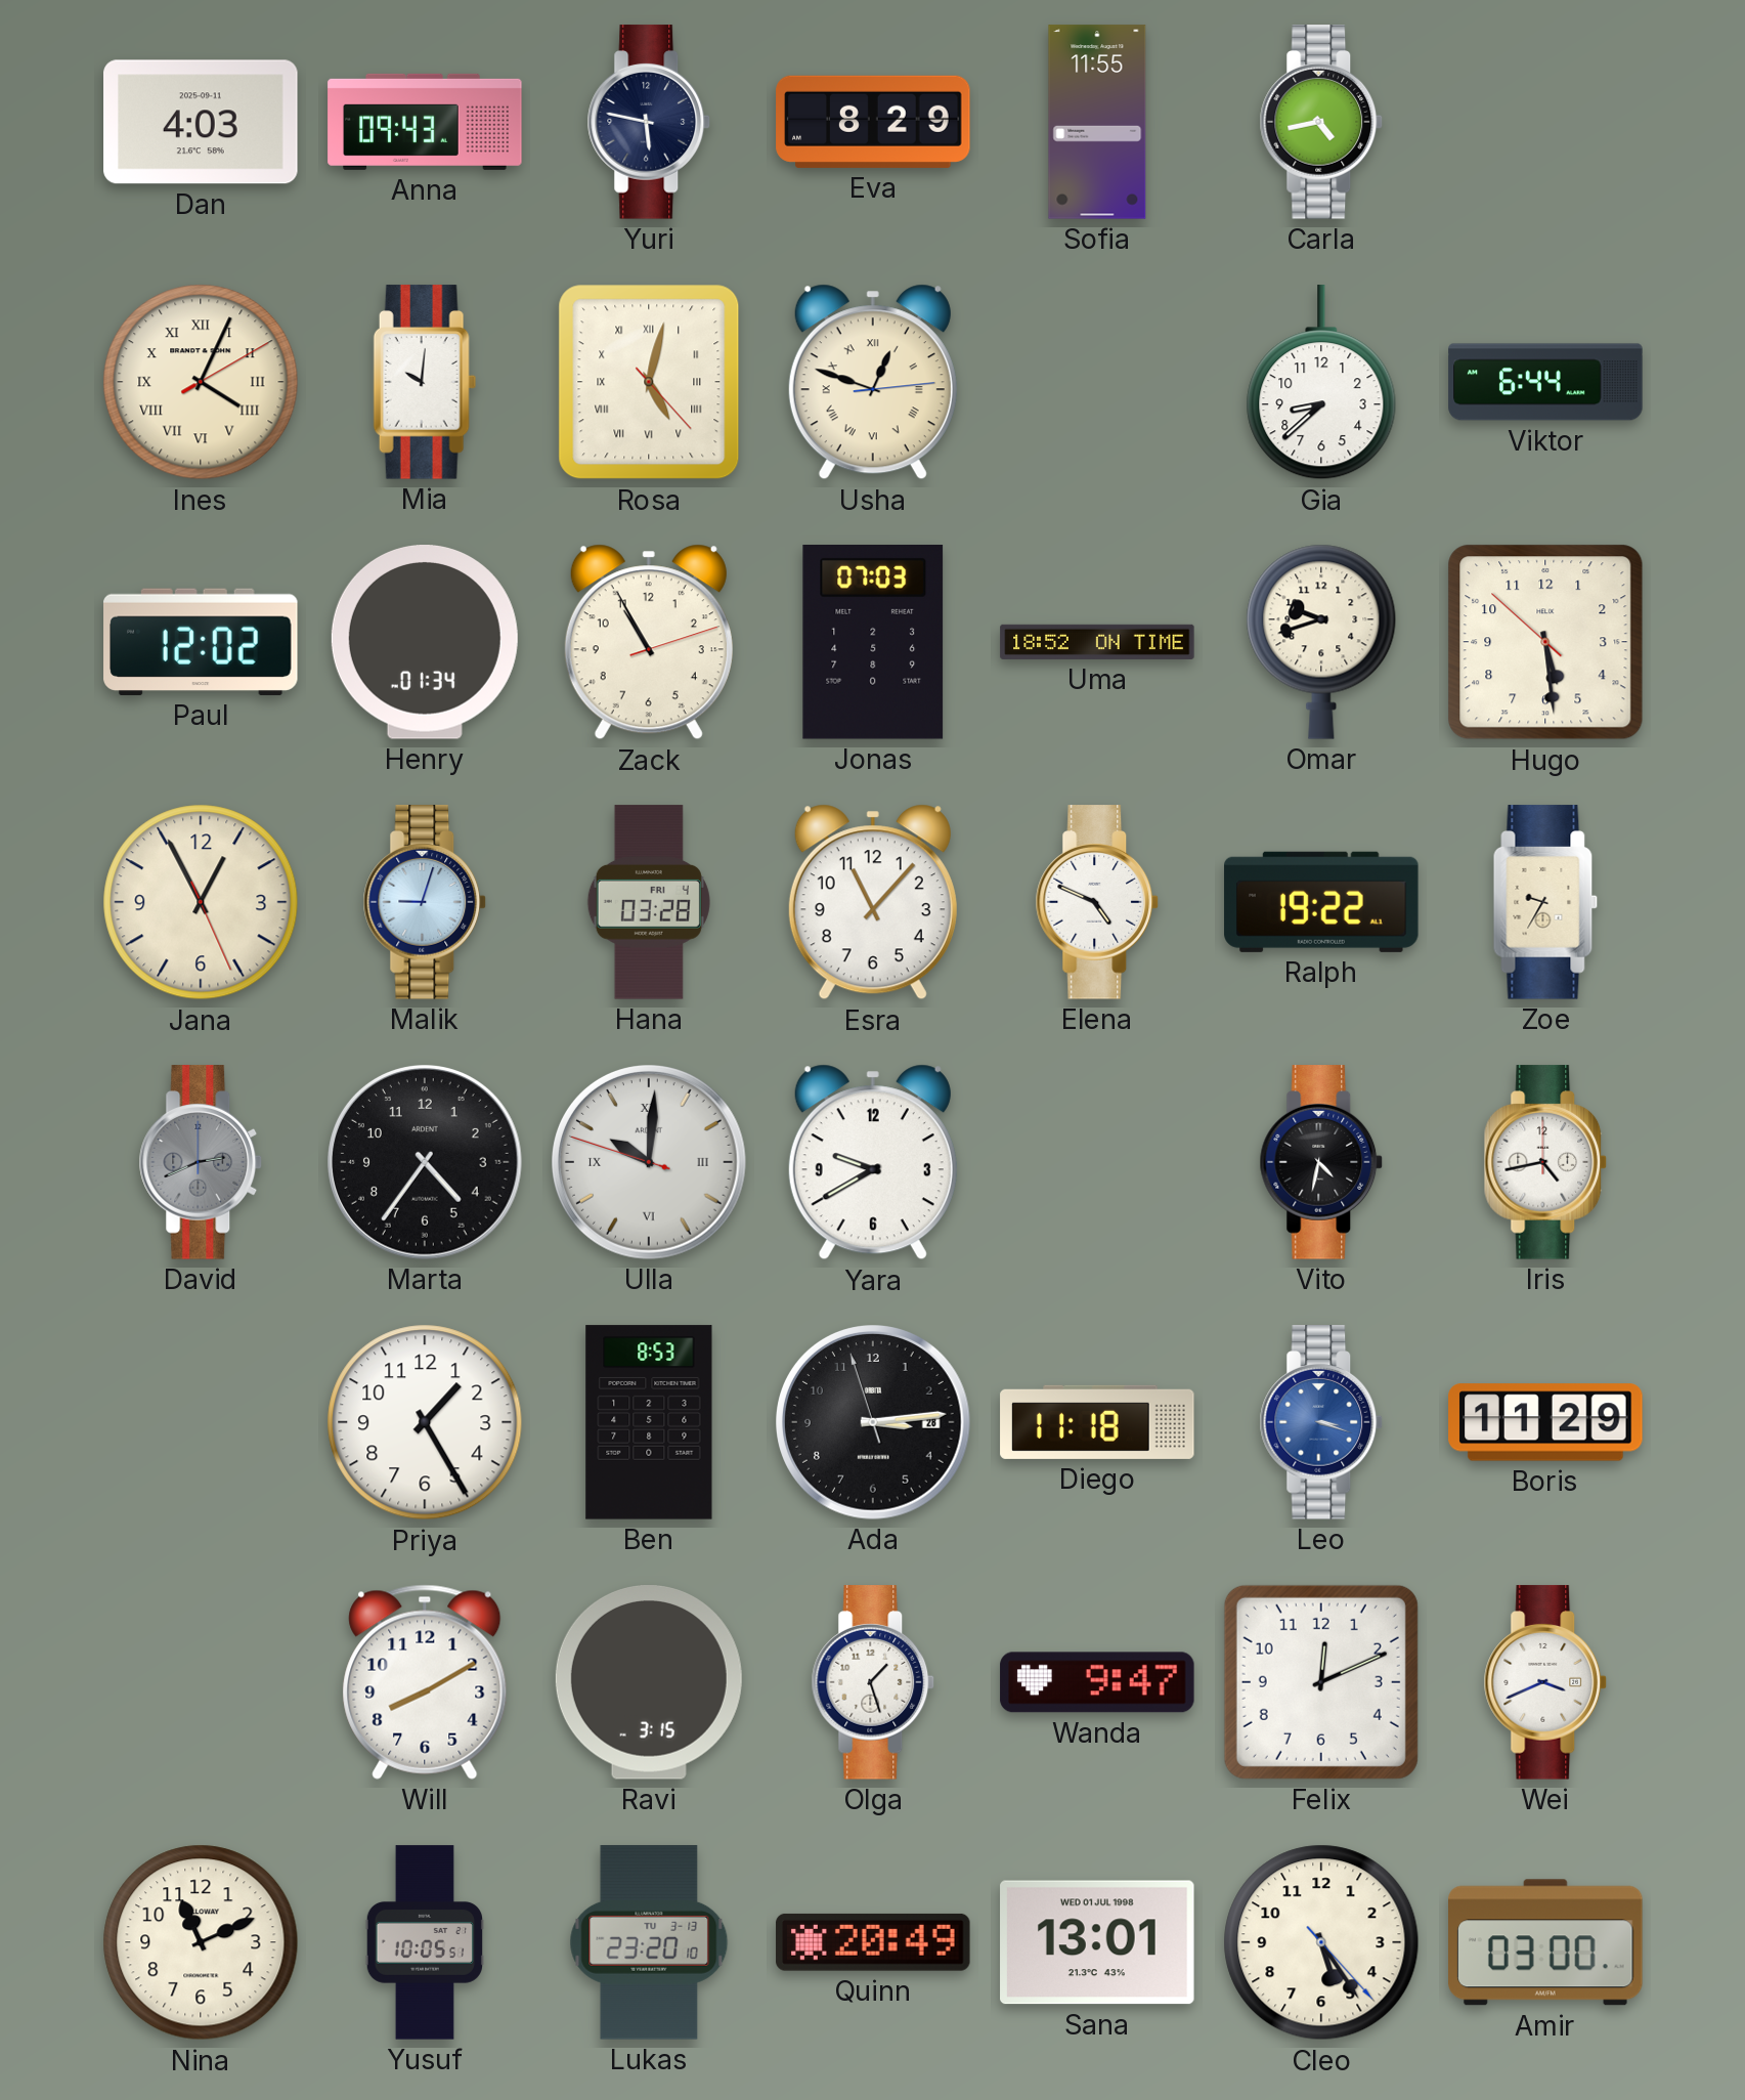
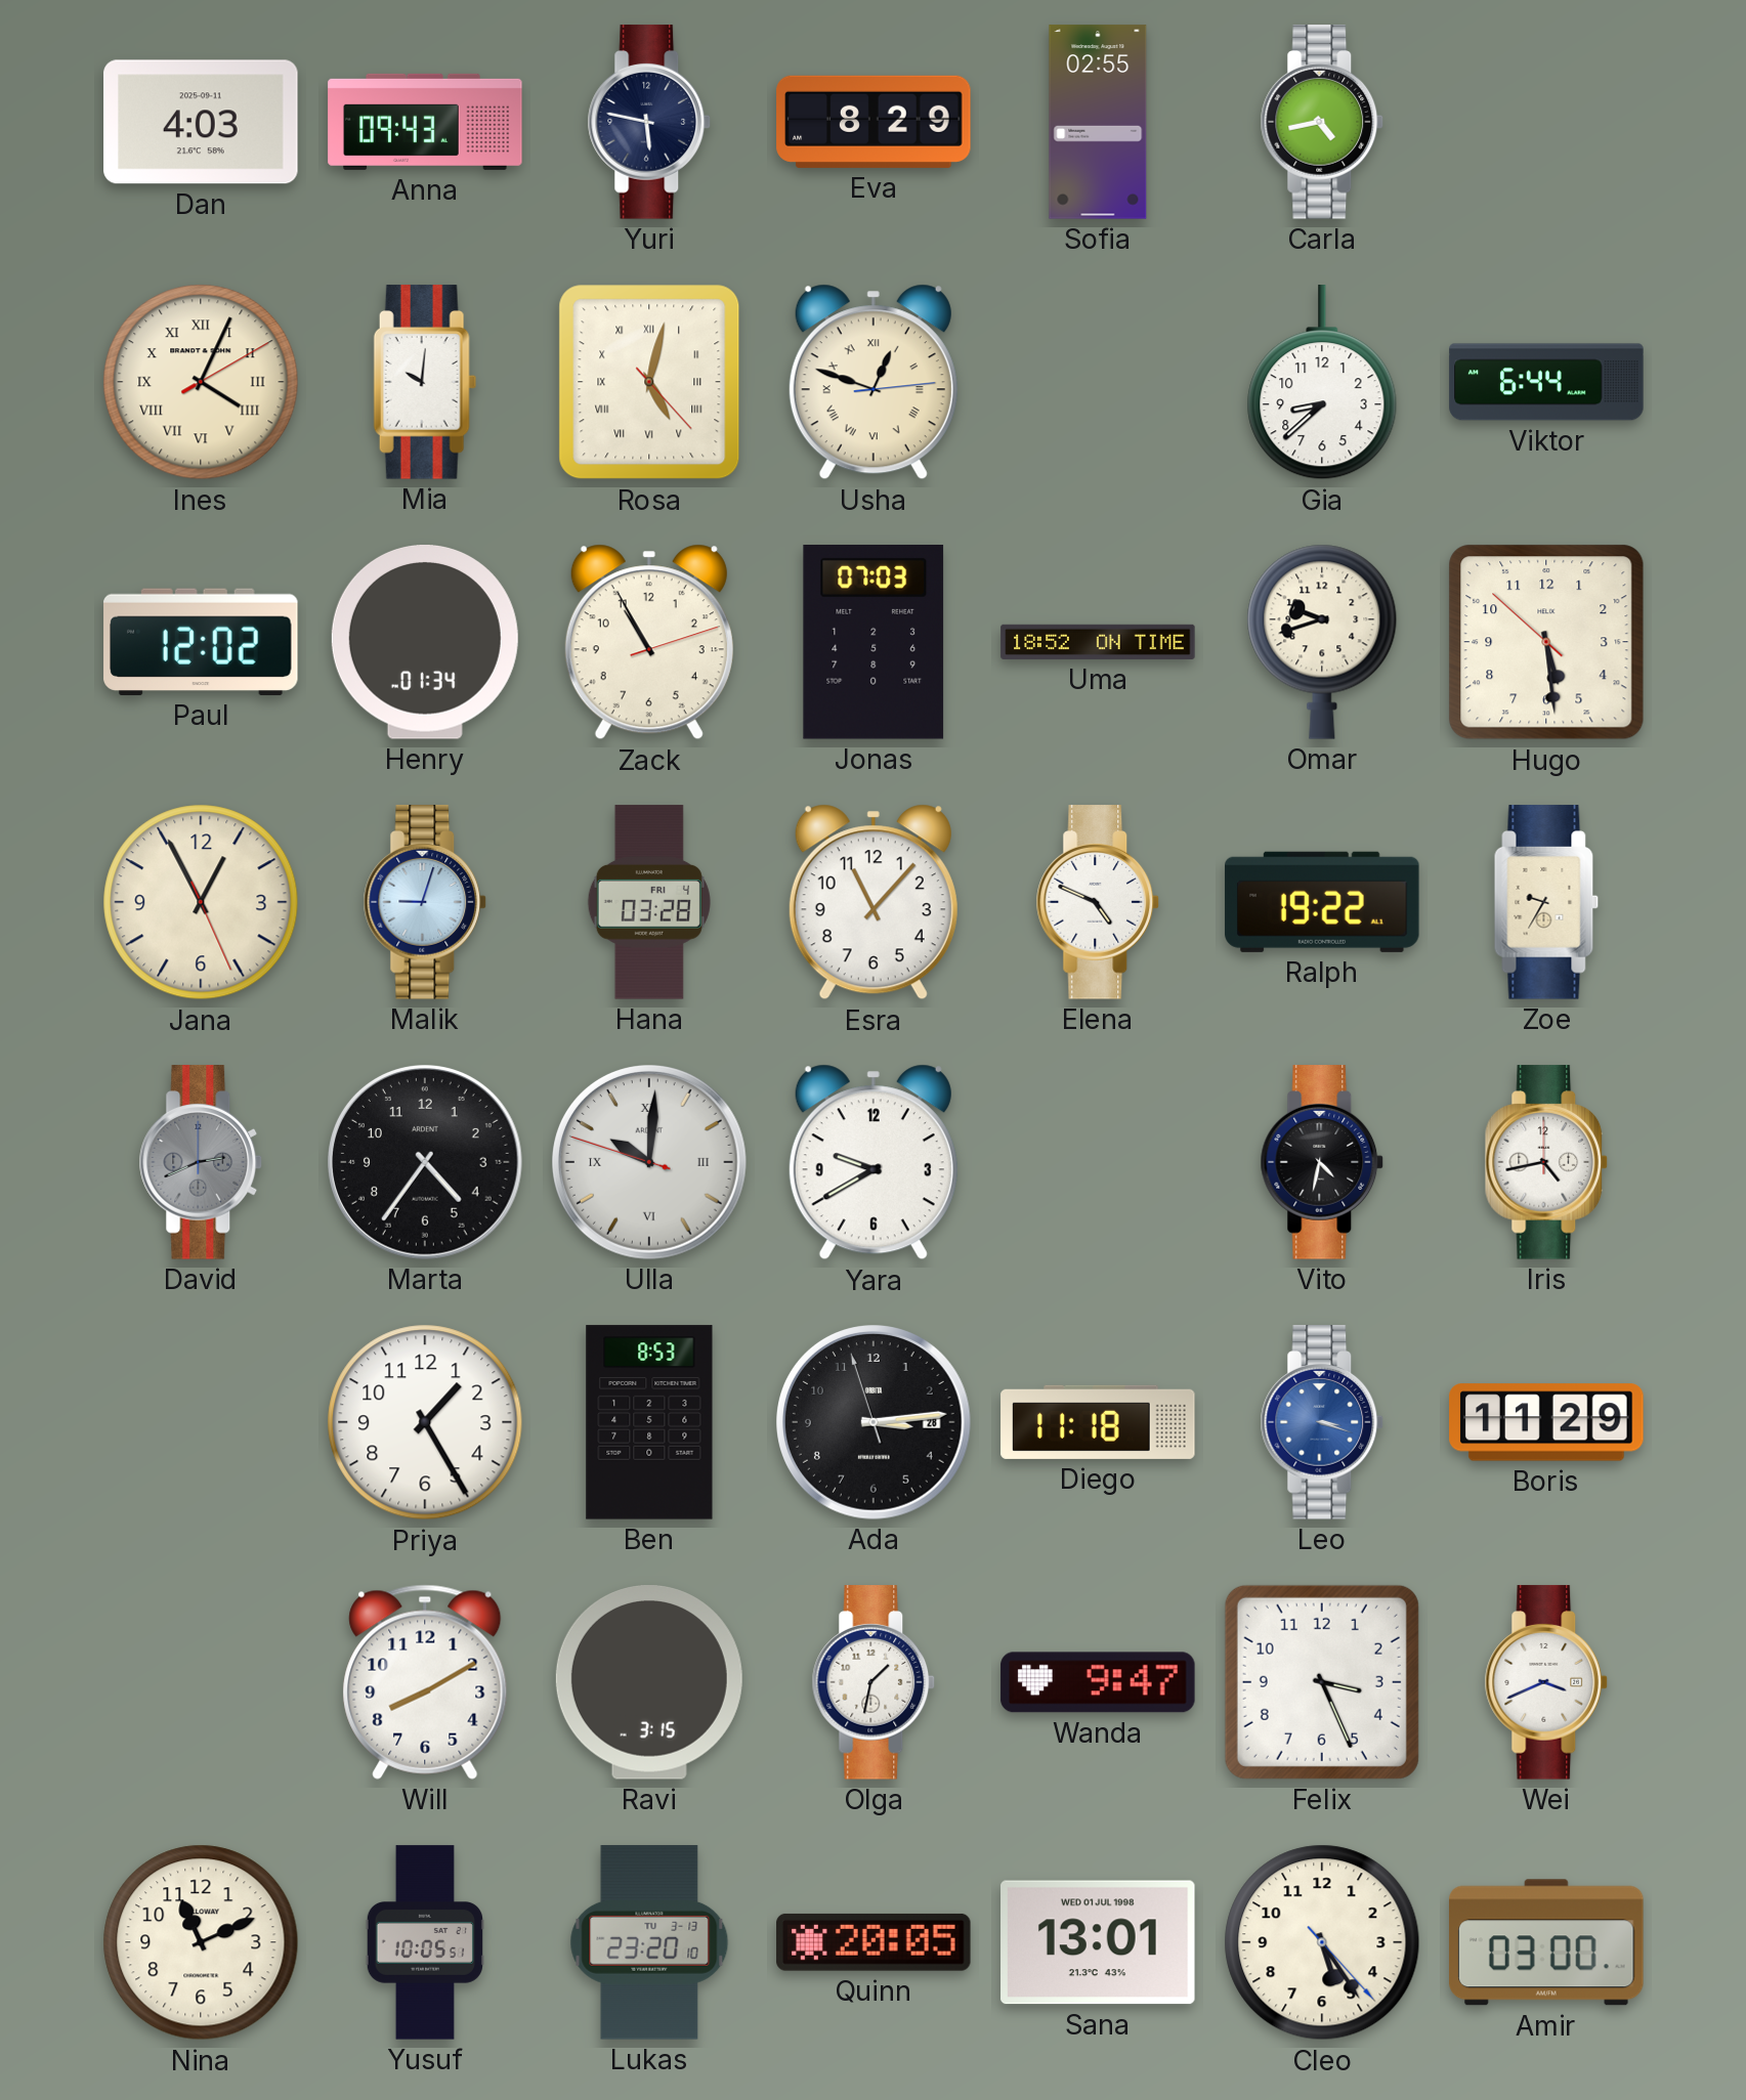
Sofia: 11:55 -> 02:55
Olga: 1:27 -> 1:32
Felix: 12:11 -> 3:26
Quinn: 20:49 -> 20:05
